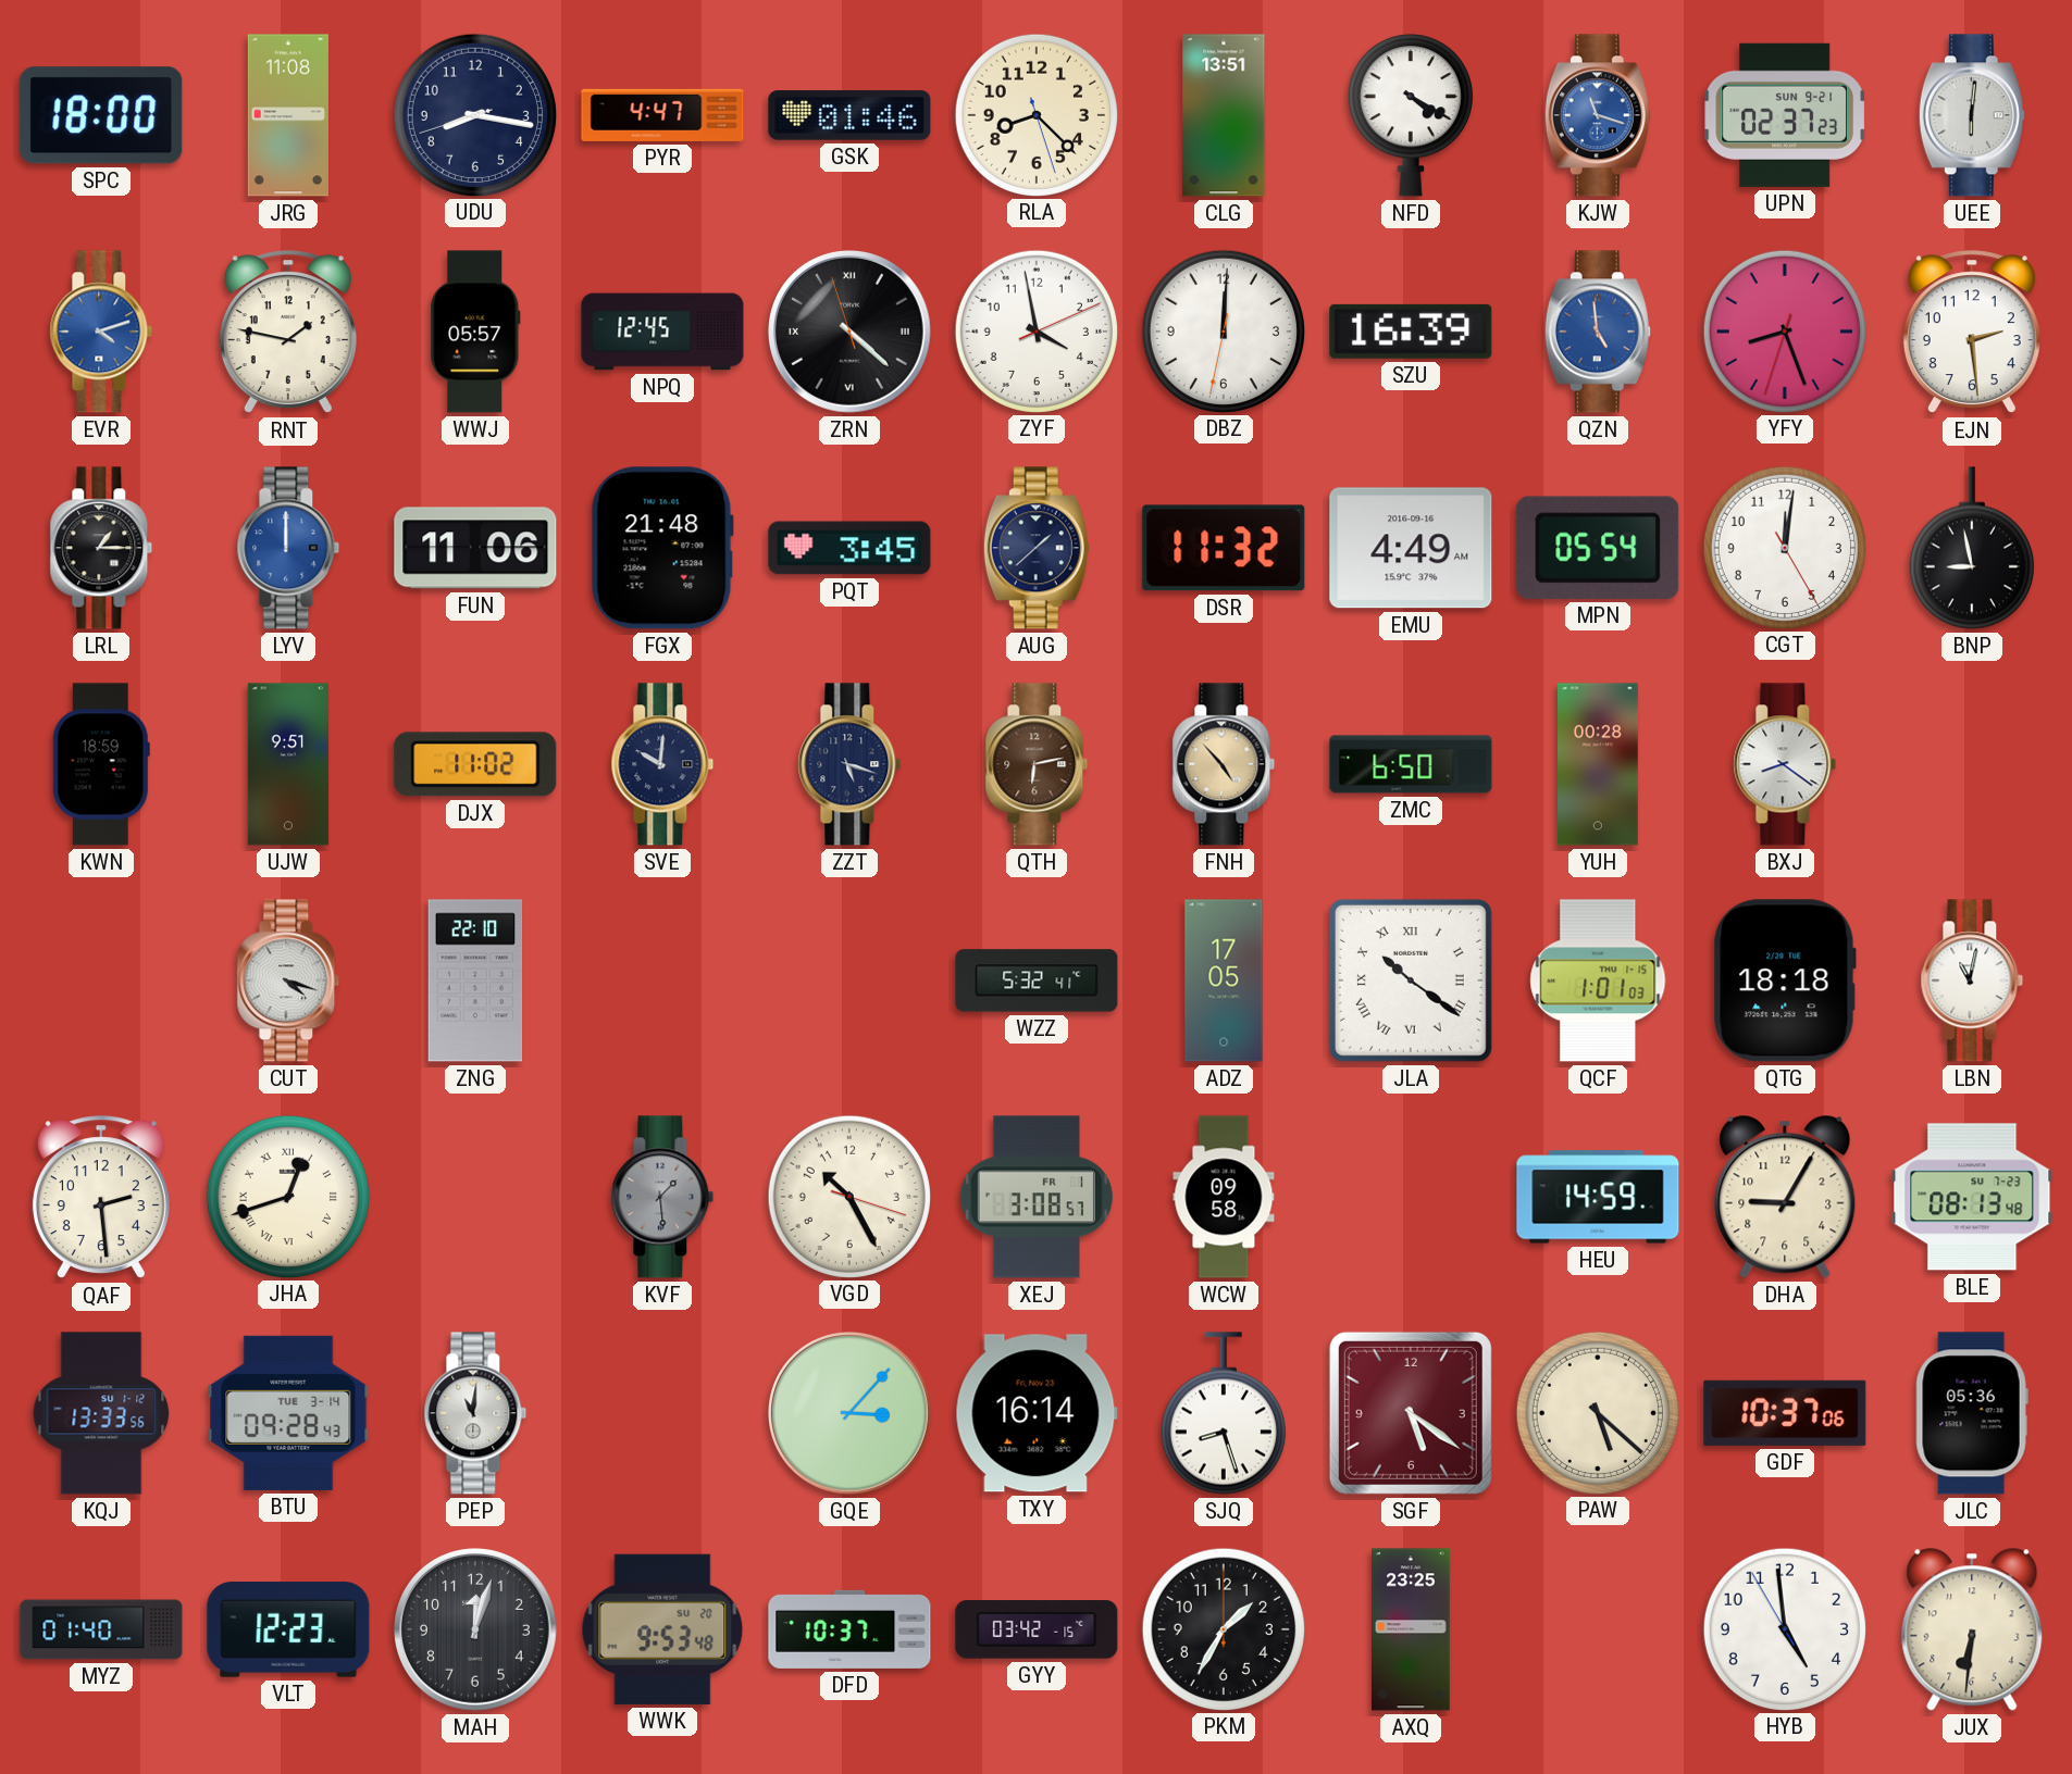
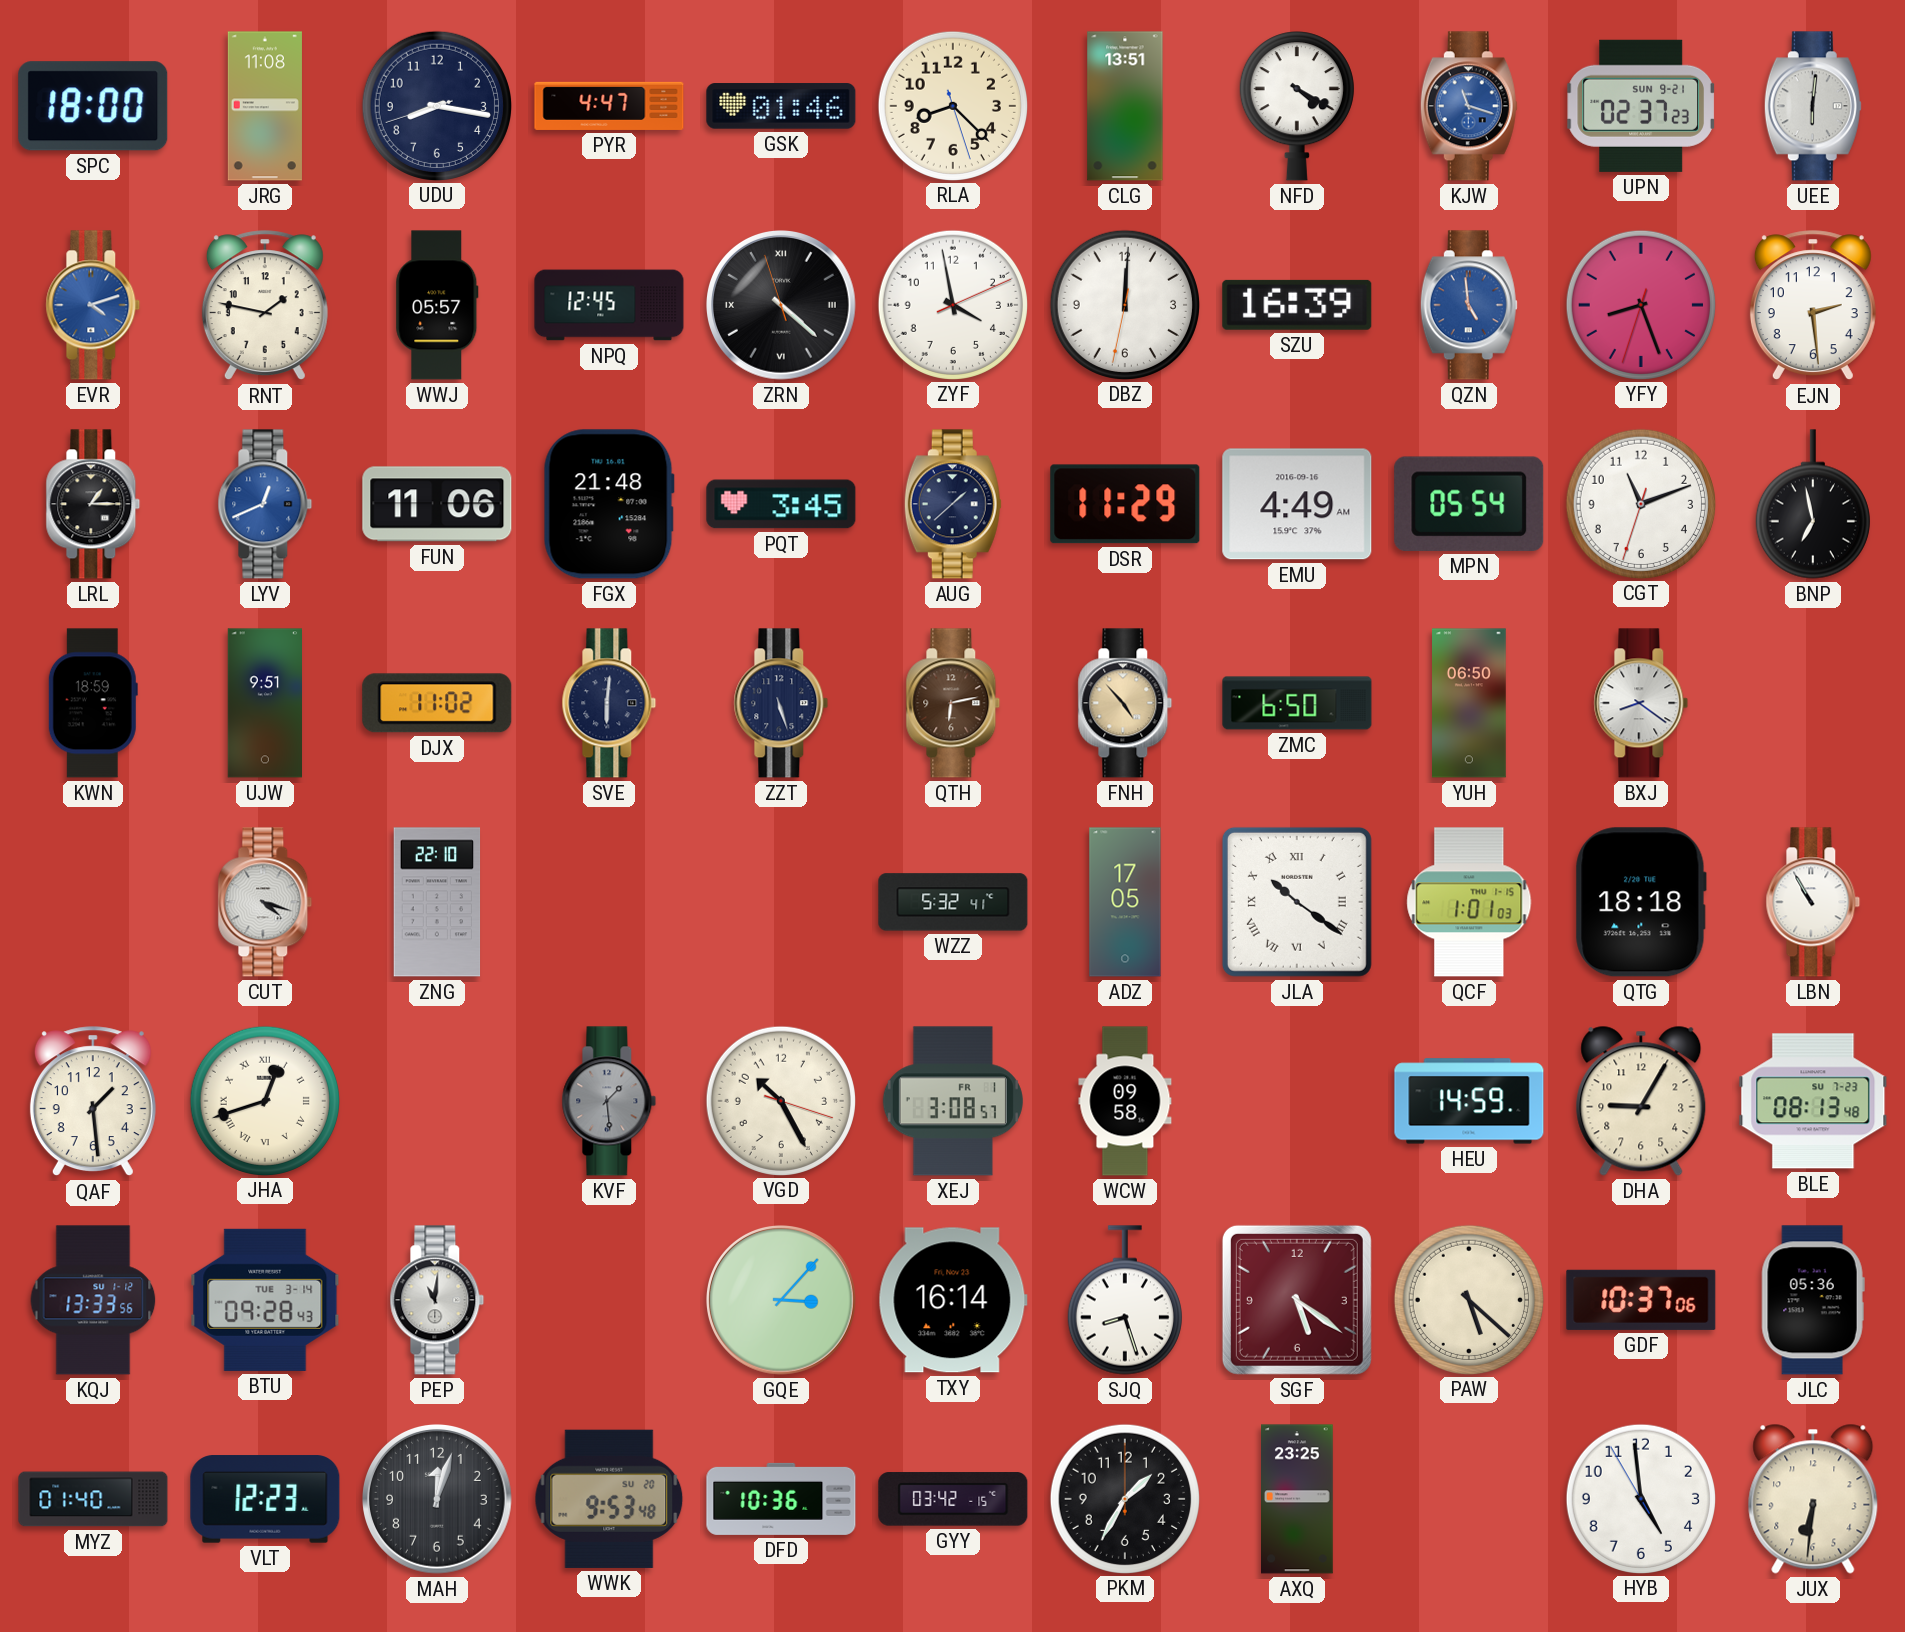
LYV: 12:00 -> 12:41
DSR: 11:32 -> 11:29
CGT: 12:01 -> 11:11
BNP: 8:58 -> 6:58
SVE: 10:01 -> 6:01
ZZT: 5:18 -> 5:27
YUH: 00:28 -> 06:50
LBN: 11:02 -> 10:55
QAF: 2:29 -> 1:29
DFD: 10:37 -> 10:36
